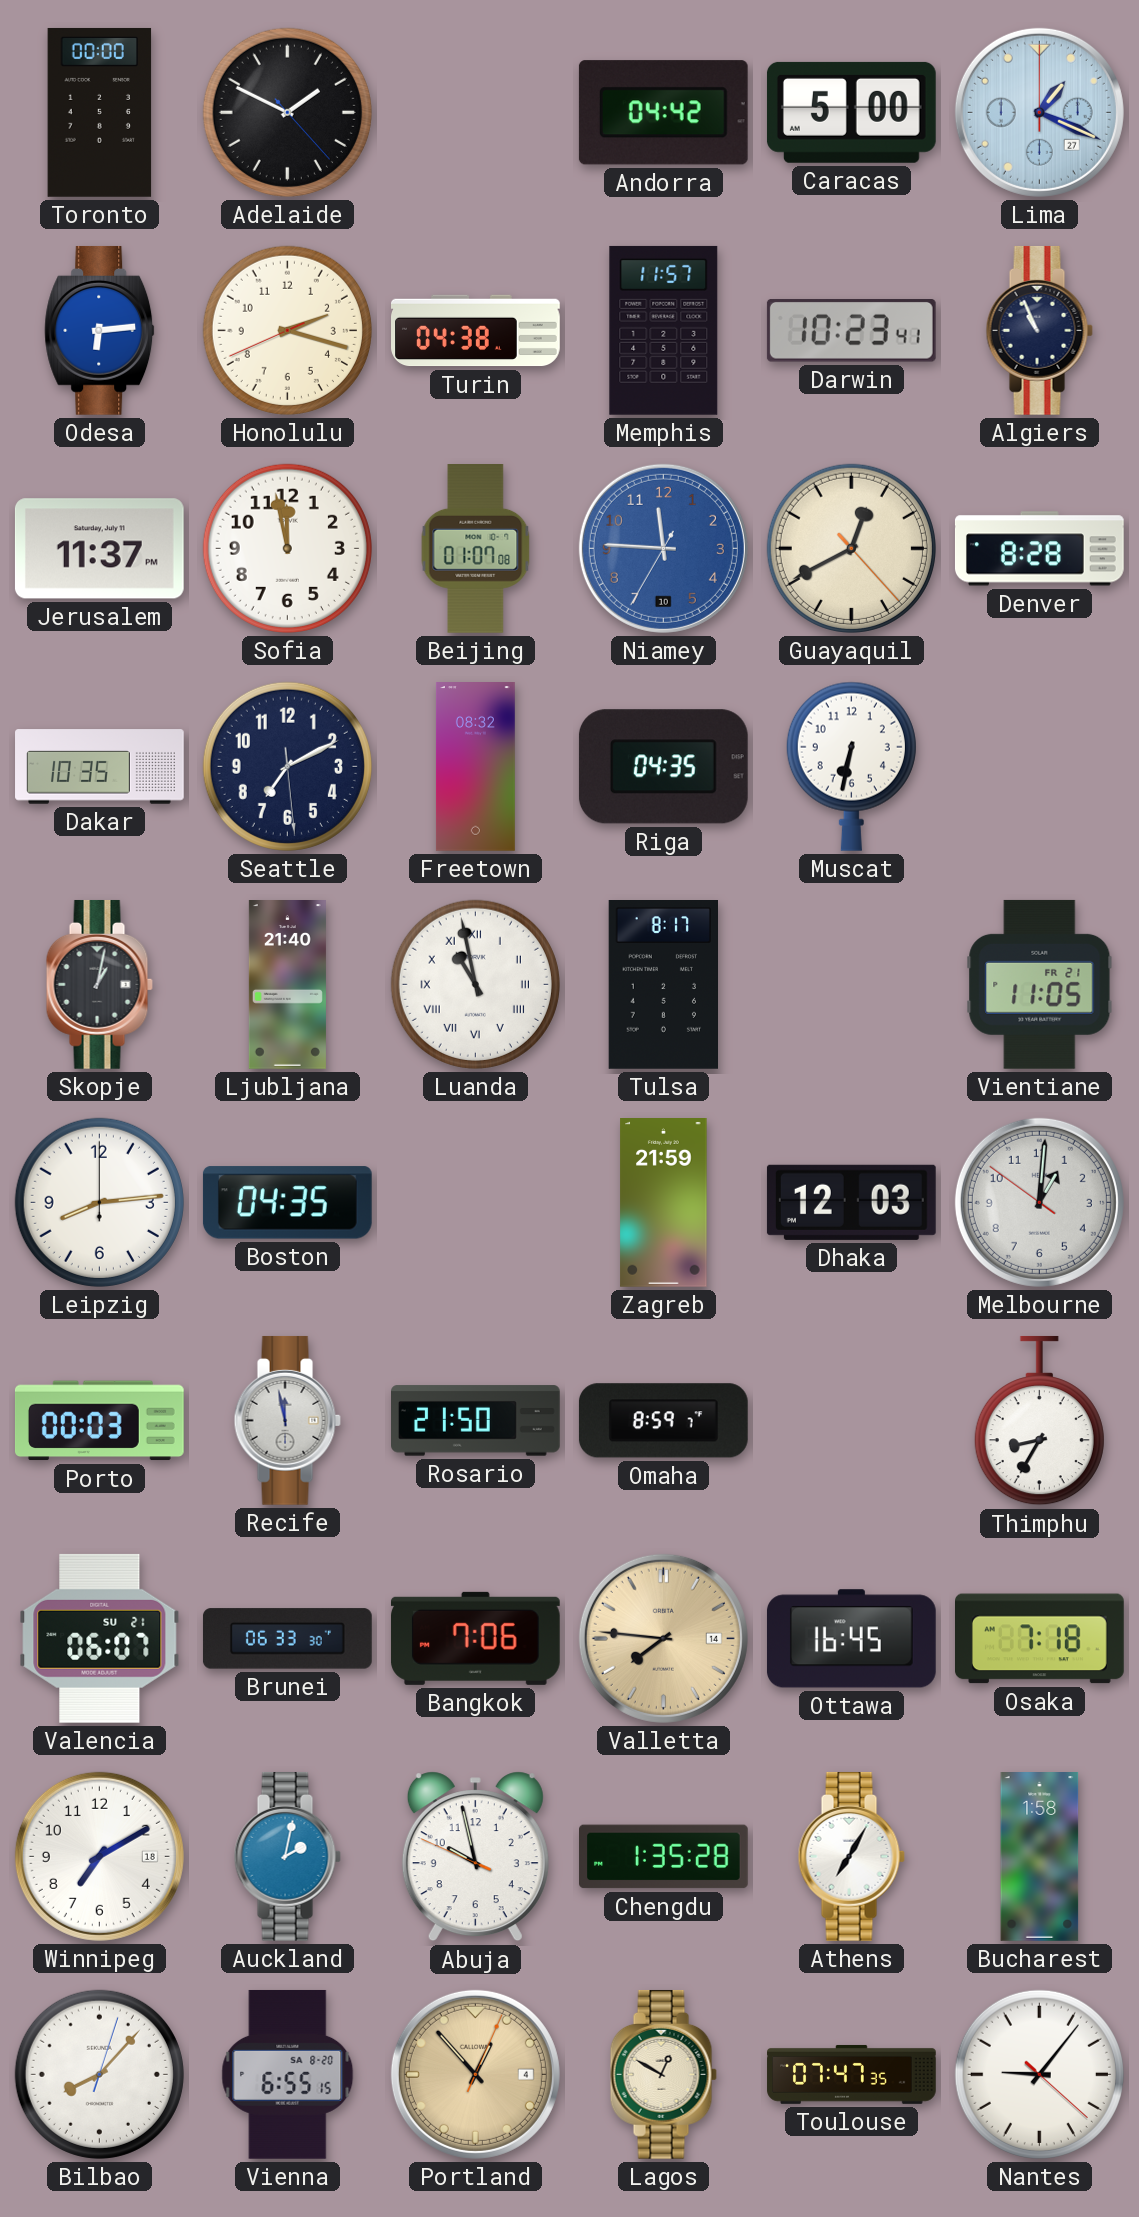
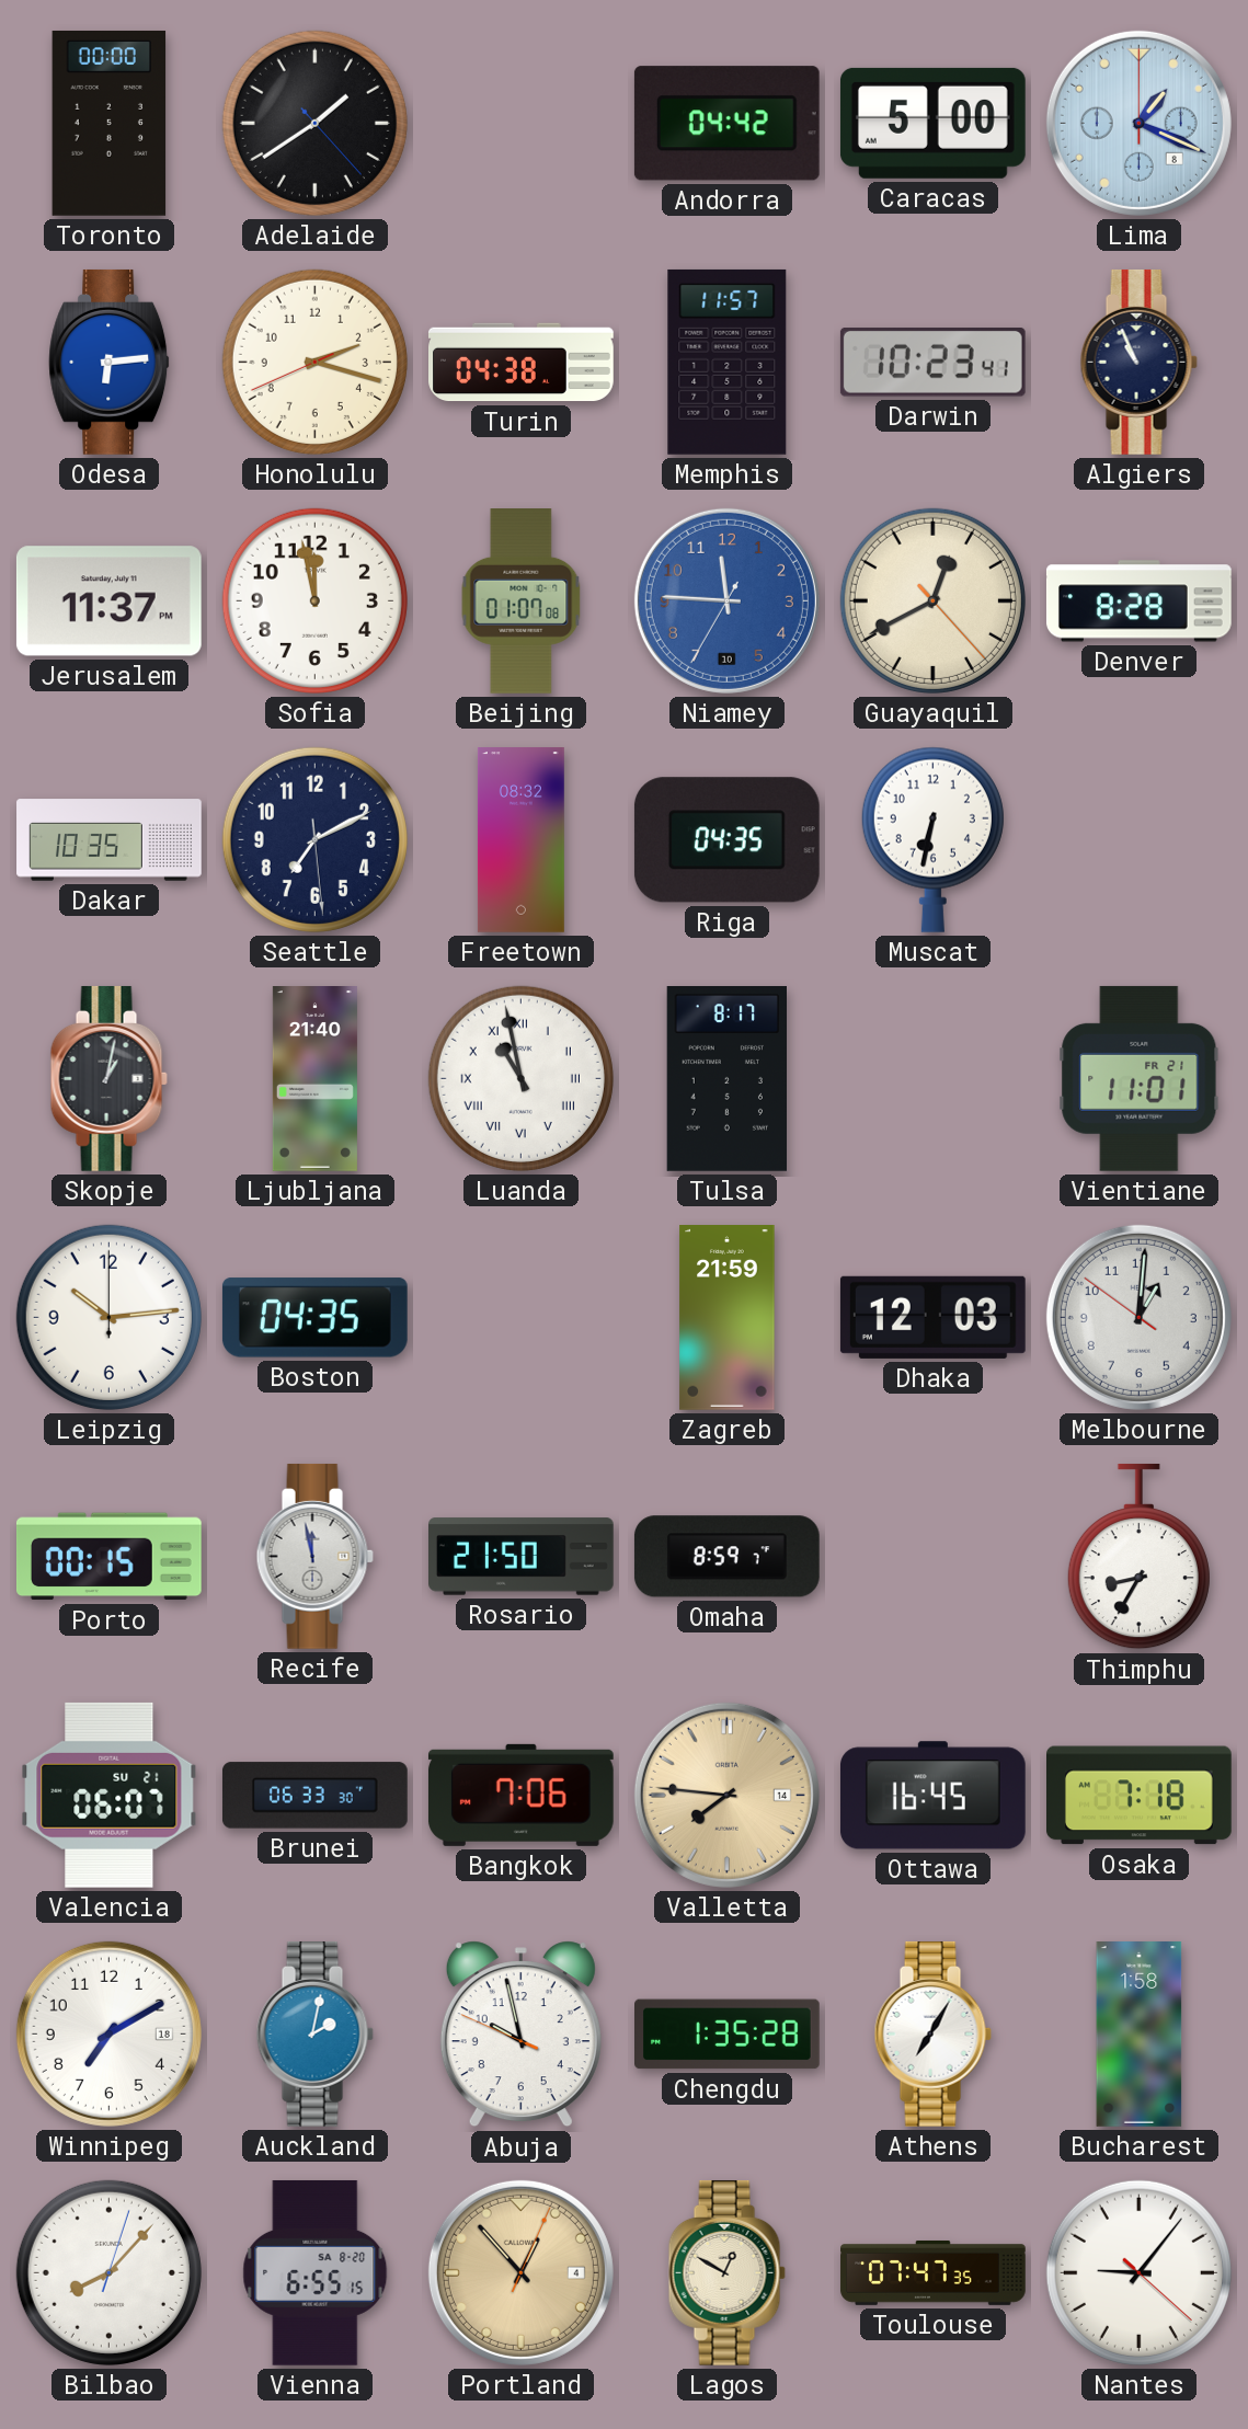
Adelaide: 1:49 -> 1:39
Lima date: 27 -> 8
Vientiane: 11:05 -> 11:01
Leipzig: 8:14 -> 10:14
Porto: 00:03 -> 00:15
